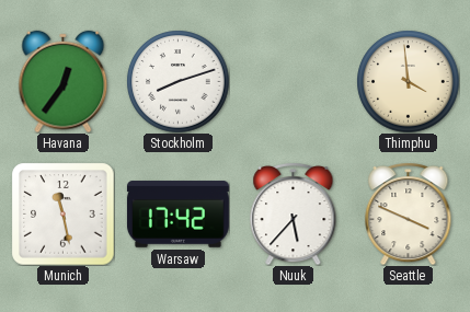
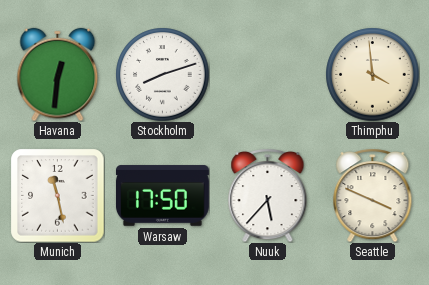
Havana: 12:36 -> 12:31
Warsaw: 17:42 -> 17:50
